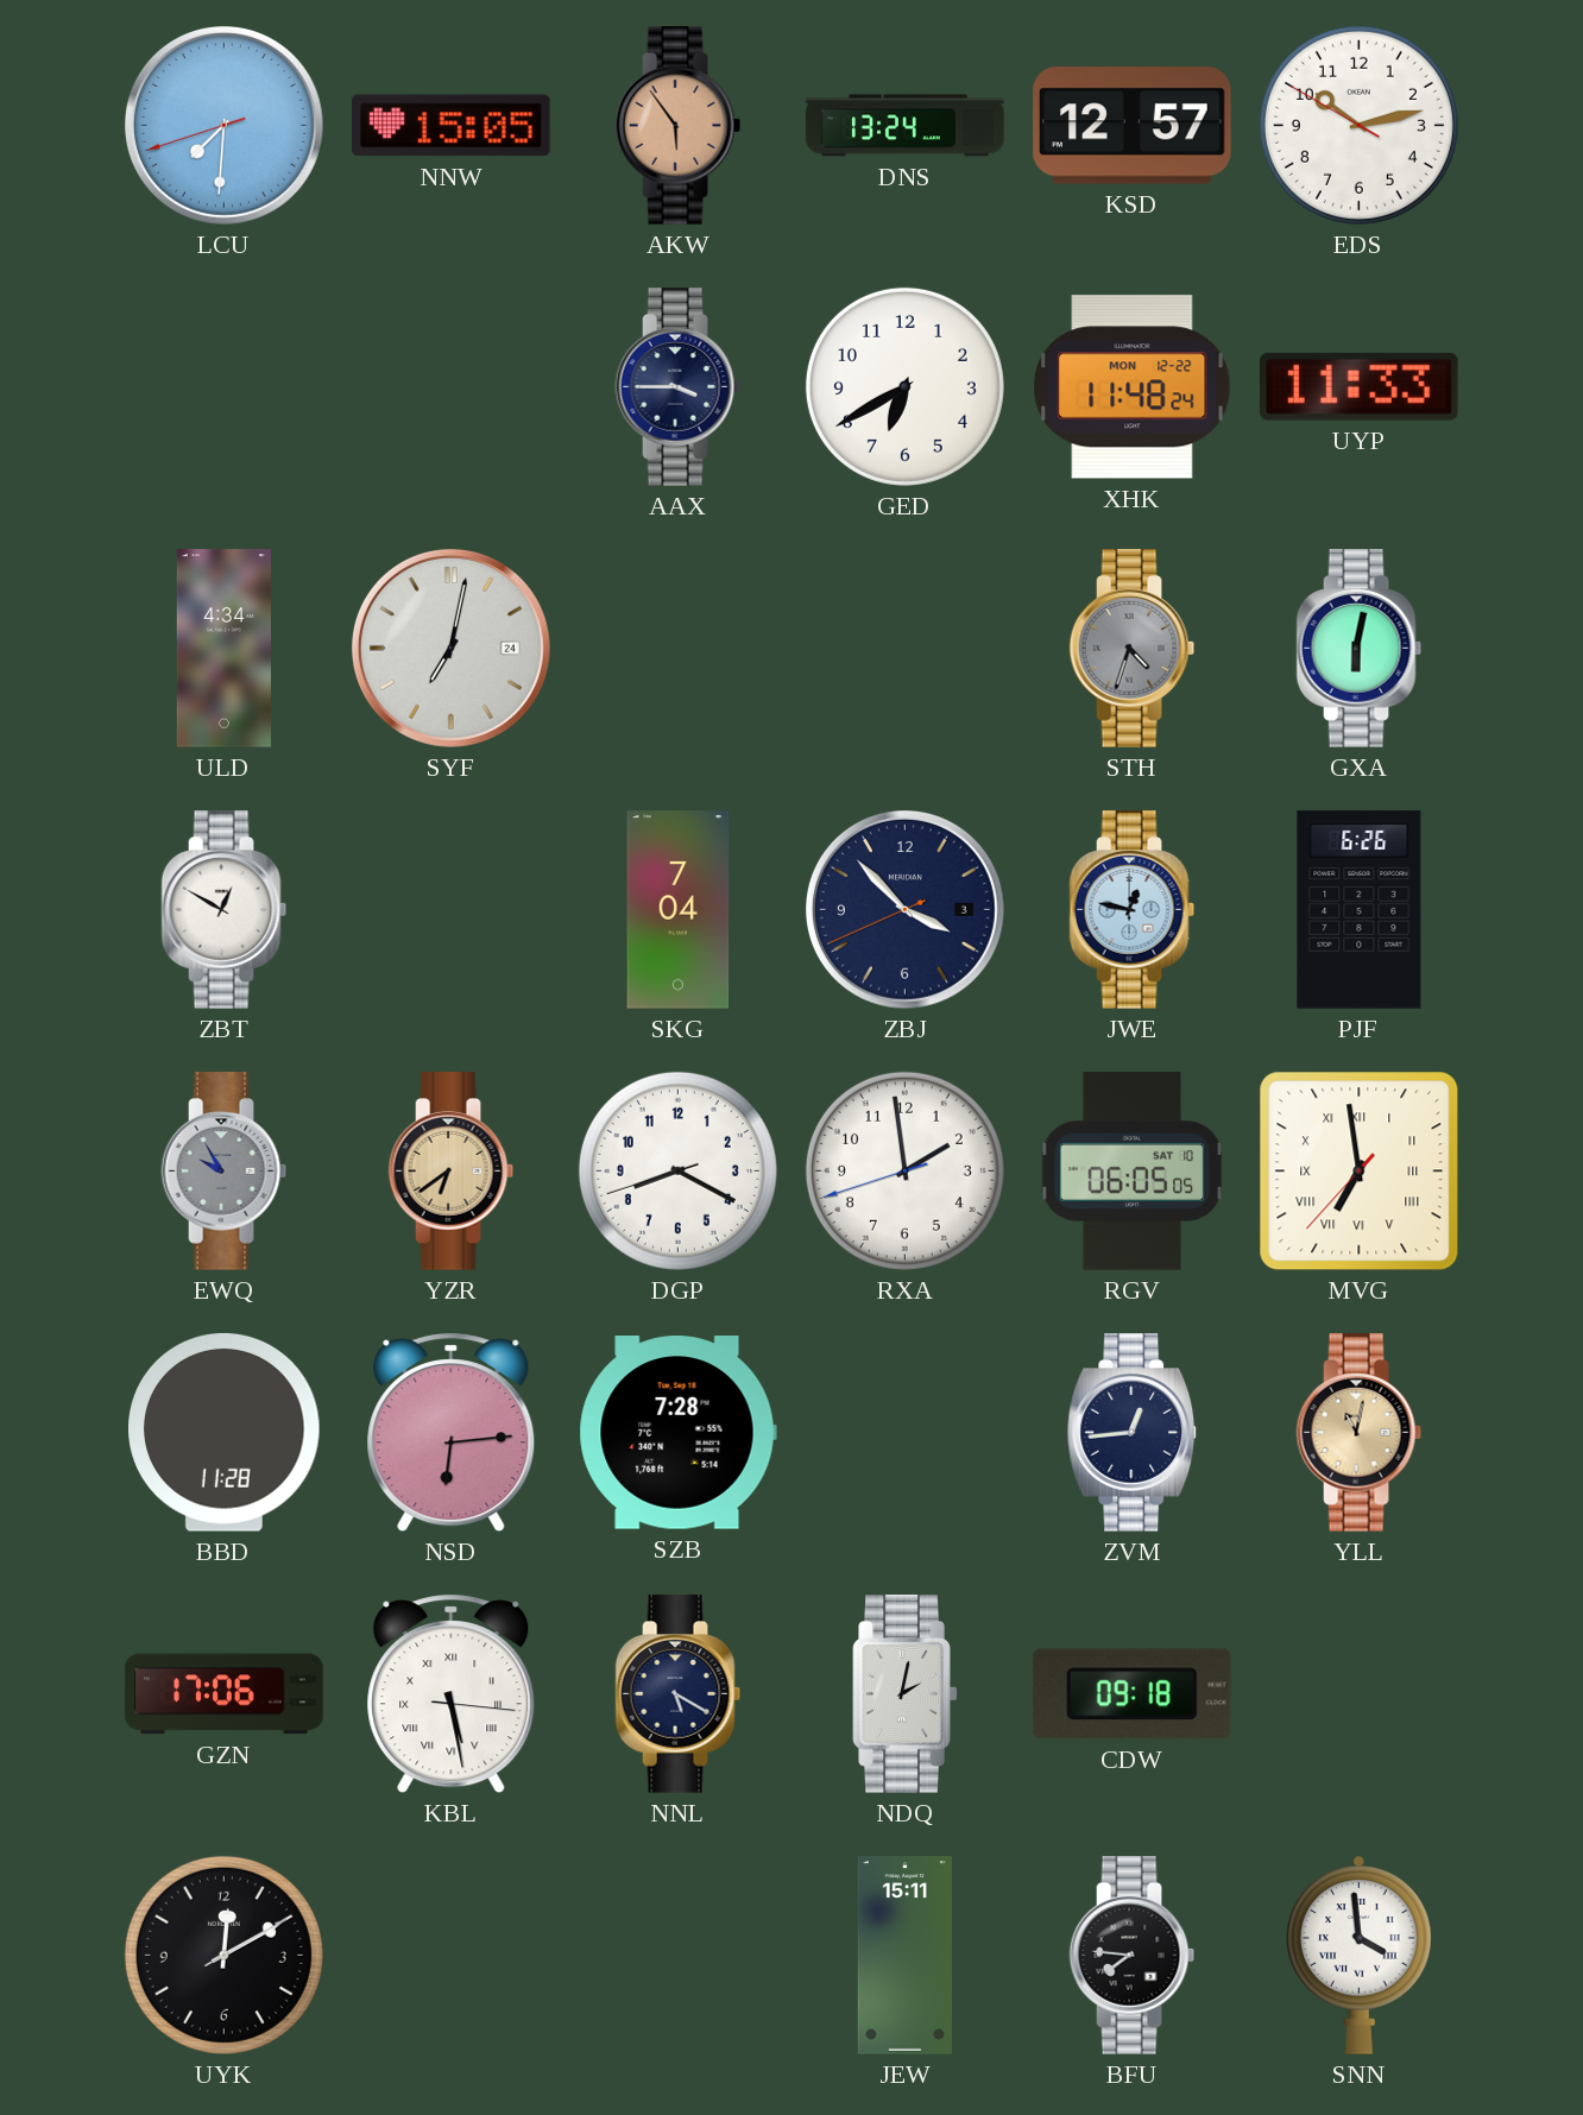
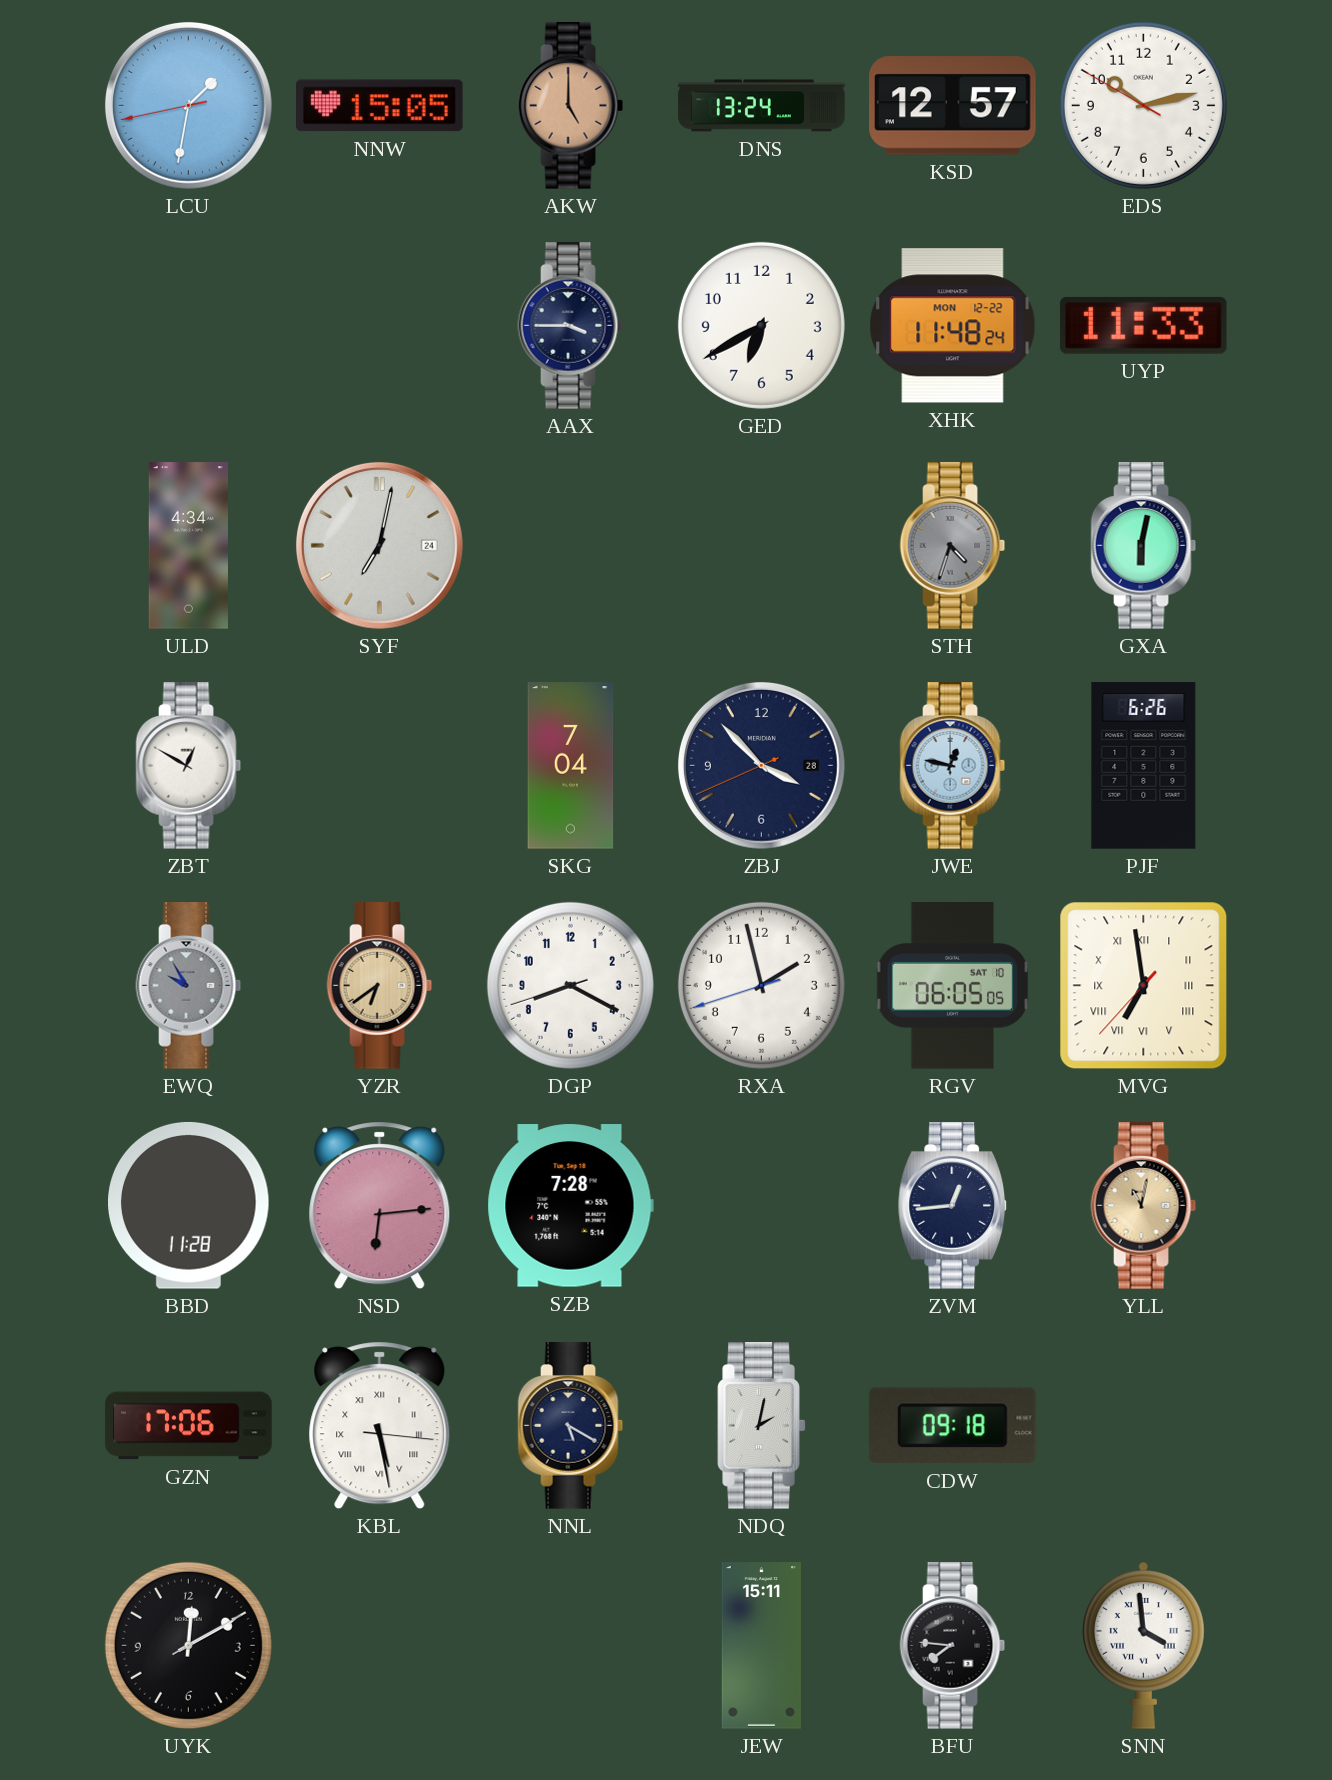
LCU: 7:30 -> 1:31
AKW: 5:54 -> 5:00
ZBJ date: 3 -> 28
RXA: 1:58 -> 1:57
